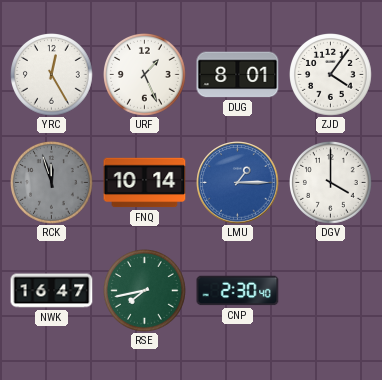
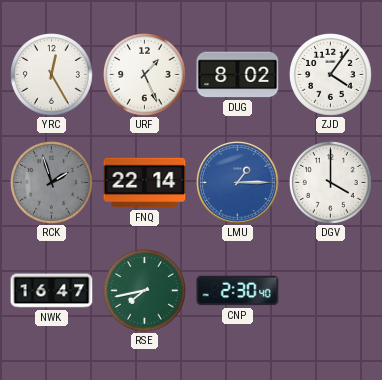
DUG: 8:01 -> 8:02
RCK: 11:57 -> 1:57
FNQ: 10:14 -> 22:14
